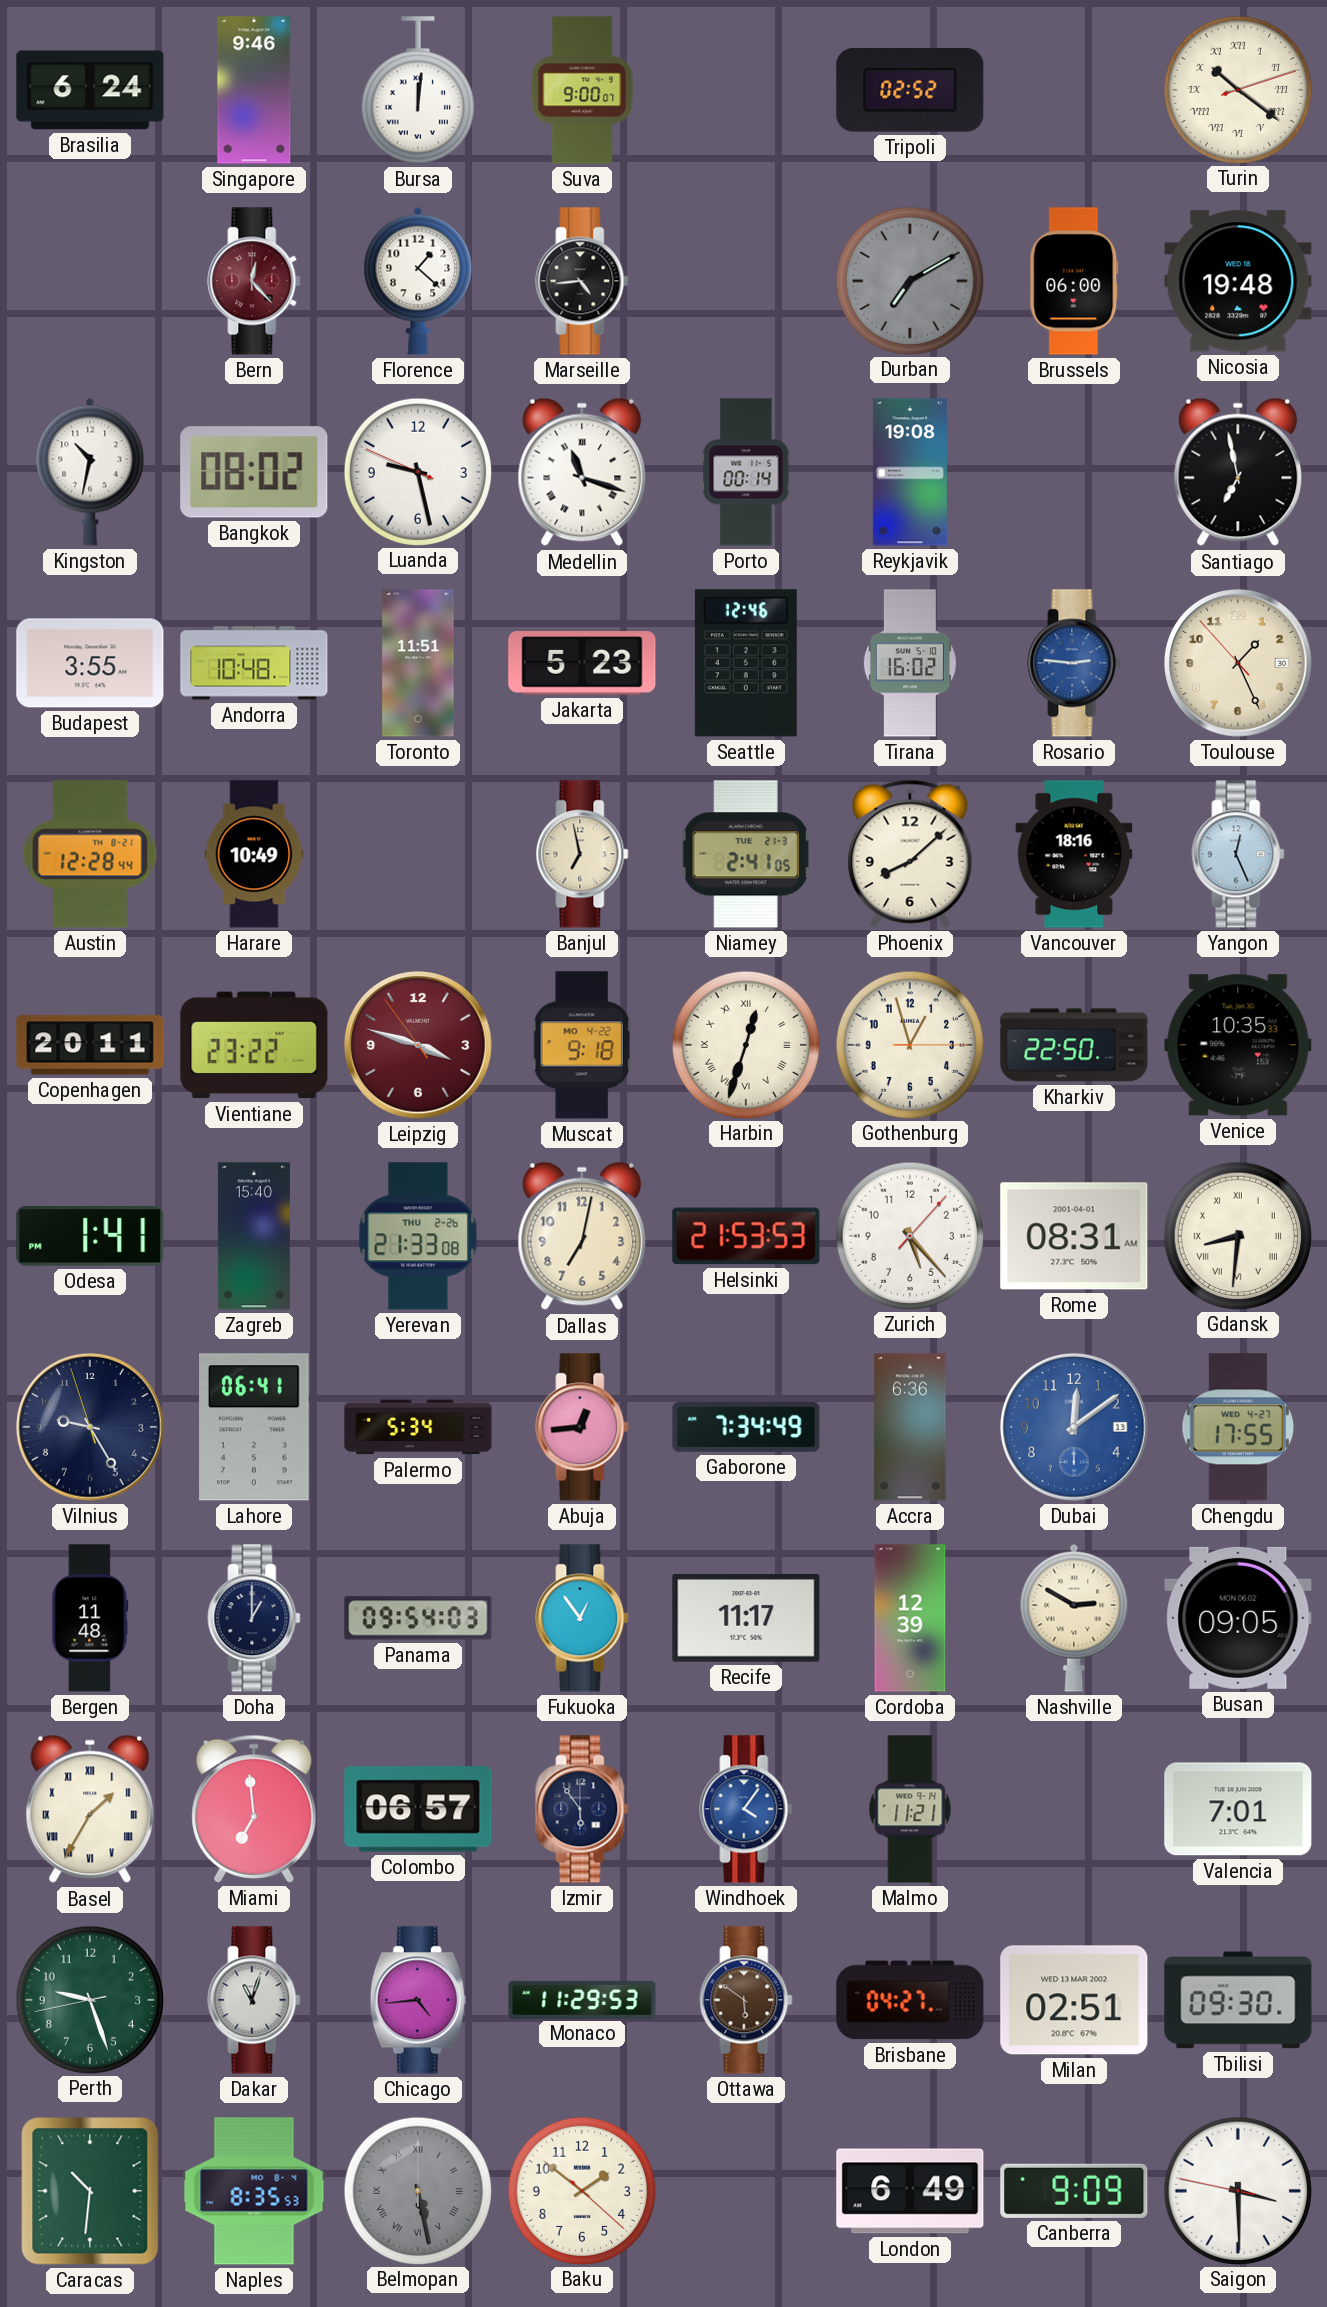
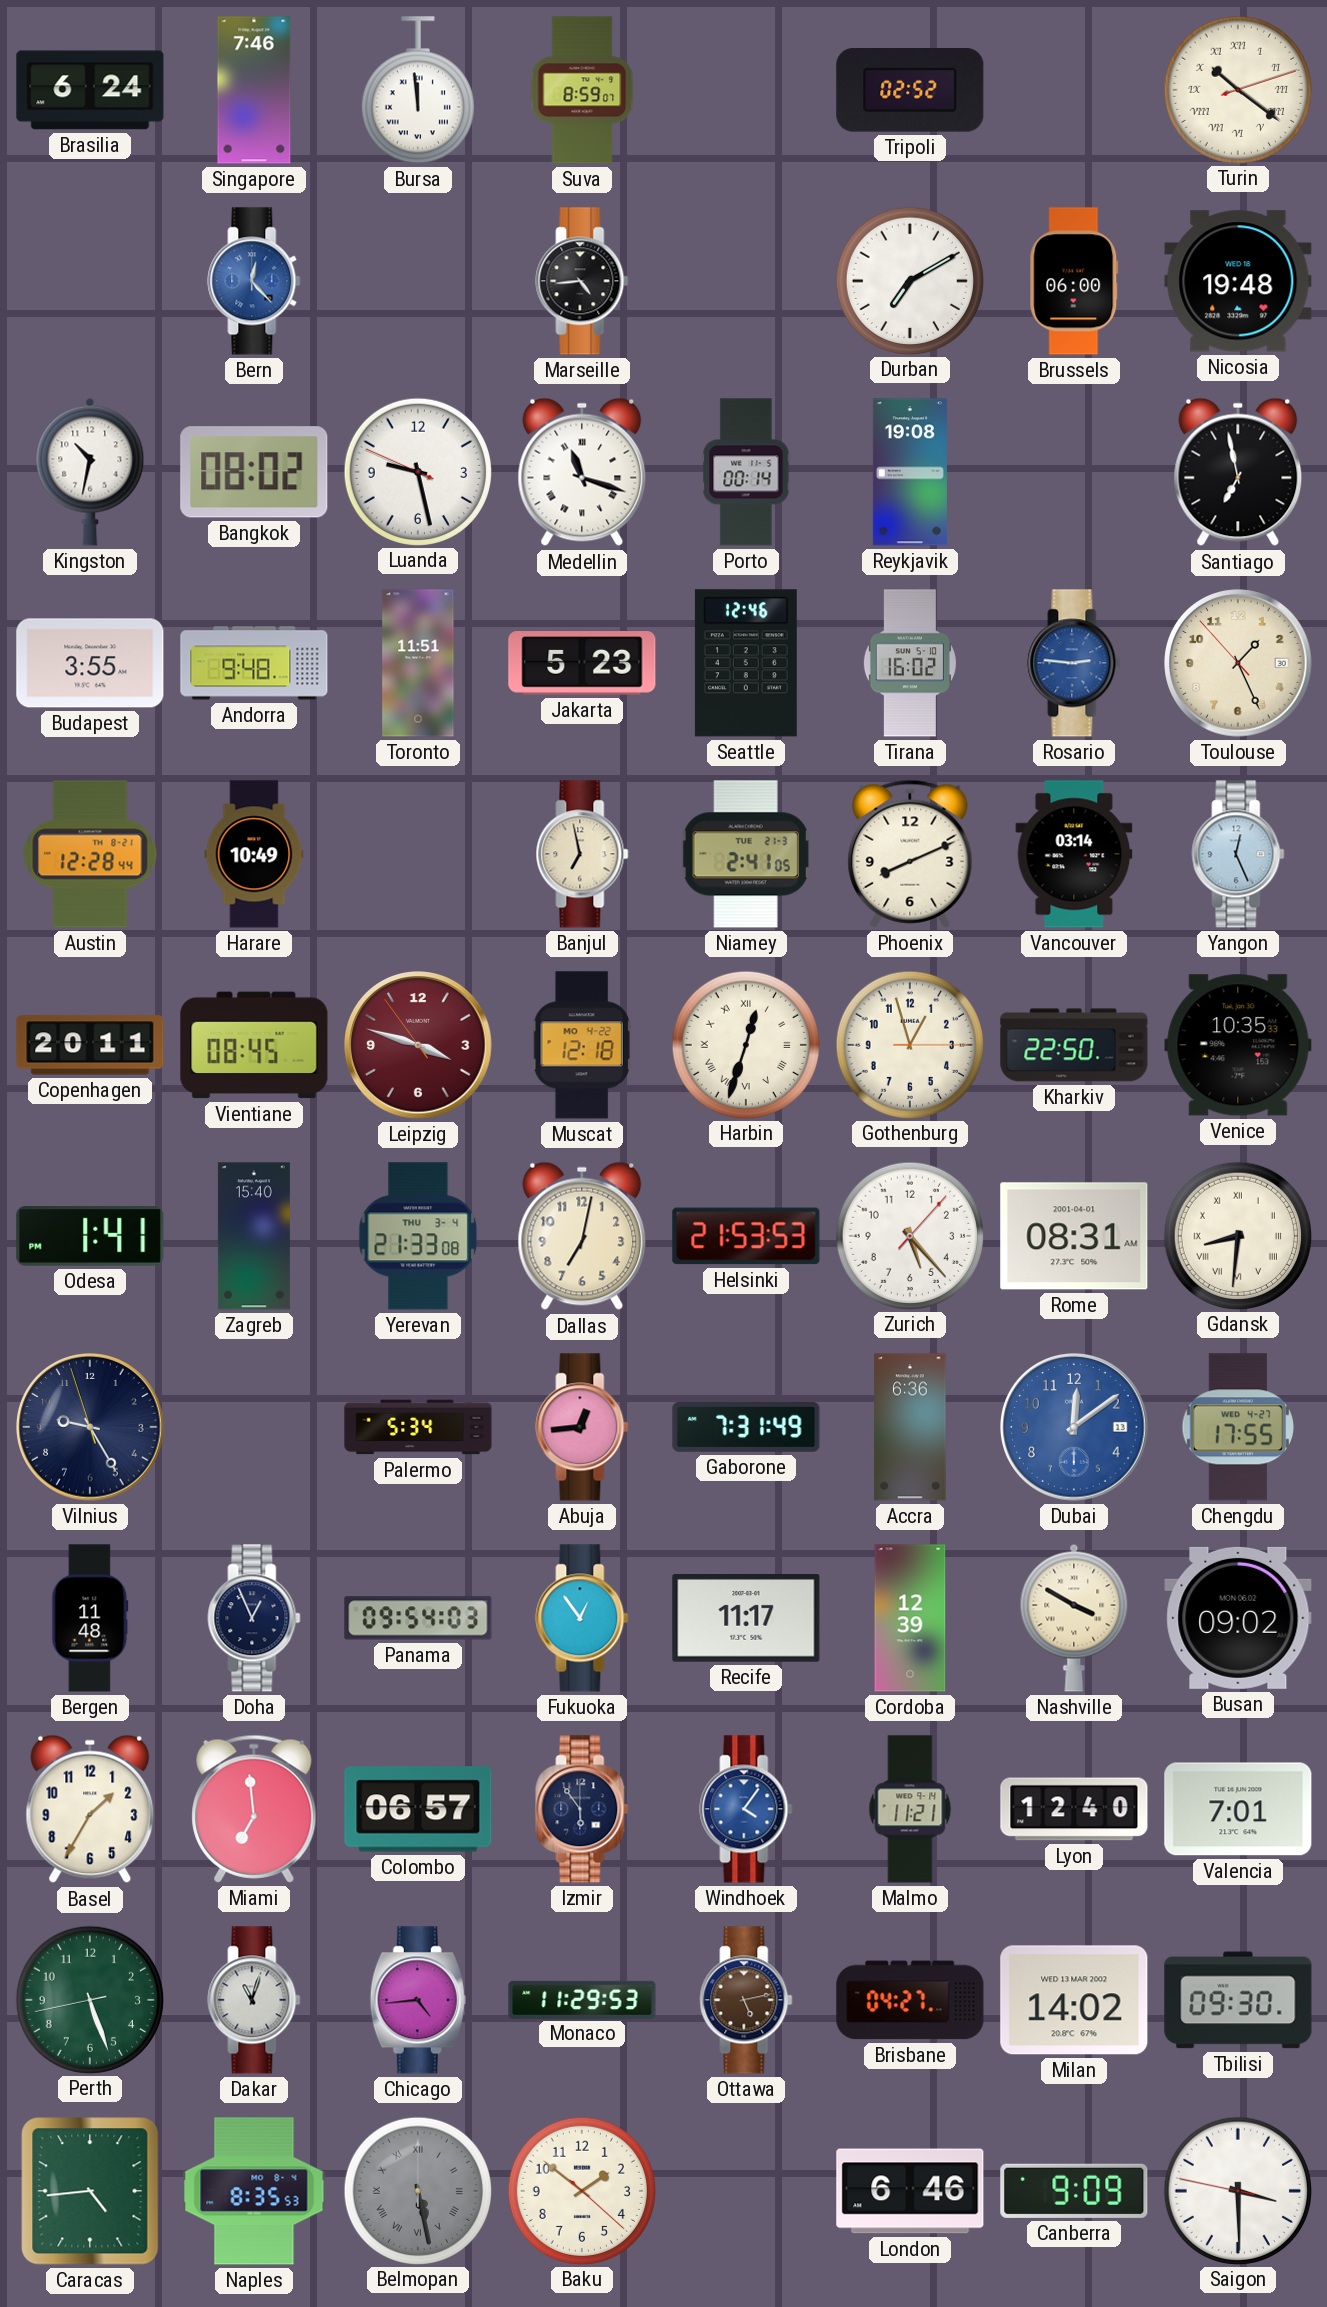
Singapore: 9:46 -> 7:46
Bursa: 12:01 -> 11:59
Suva: 9:00 -> 8:59
Bern dial: burgundy -> blue
Florence: 1:22 -> none
Durban dial: grey -> white
Andorra: 10:48 -> 9:48
Phoenix: 8:08 -> 8:11
Vancouver: 18:16 -> 03:14
Vientiane: 23:22 -> 08:45
Muscat: 9:18 -> 12:18
Yerevan date: THU 2-26 -> THU 3-4
Lahore: 06:41 -> none
Gaborone: 7:34 -> 7:31
Doha: 1:00 -> 12:56
Nashville: 2:50 -> 3:50
Busan: 09:05 -> 09:02
Basel numerals: Roman -> Arabic
Lyon: none -> 12:40
Perth: 9:26 -> 5:26
Ottawa: 5:51 -> 5:13
Milan: 02:51 -> 14:02
Caracas: 10:31 -> 4:44
London: 6:49 -> 6:46
